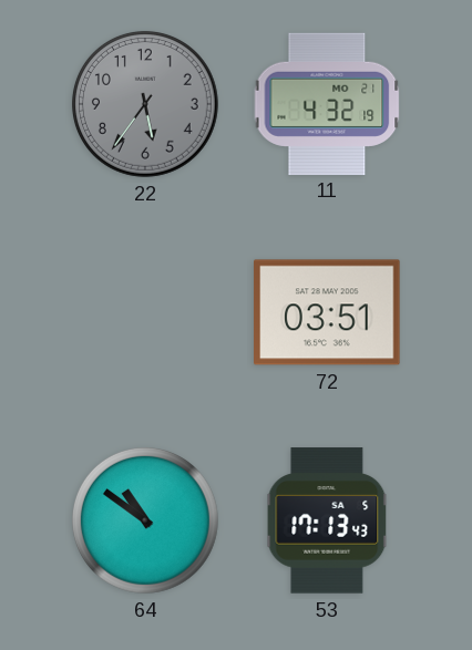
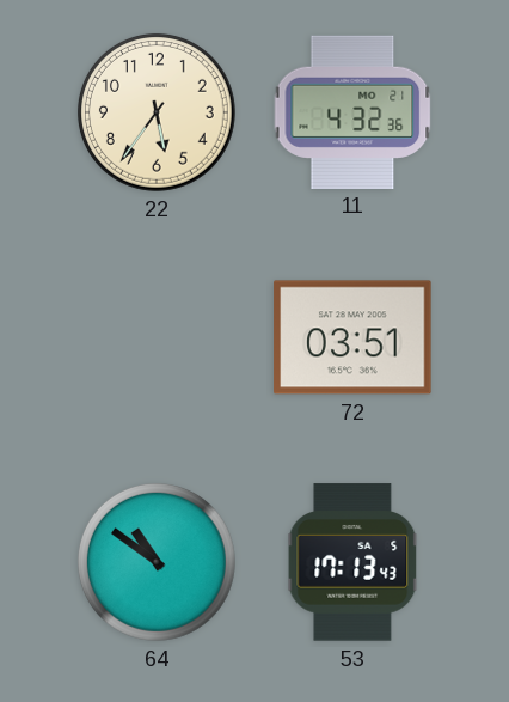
22 dial: grey -> cream
11: 4:32:19 -> 4:32:36
